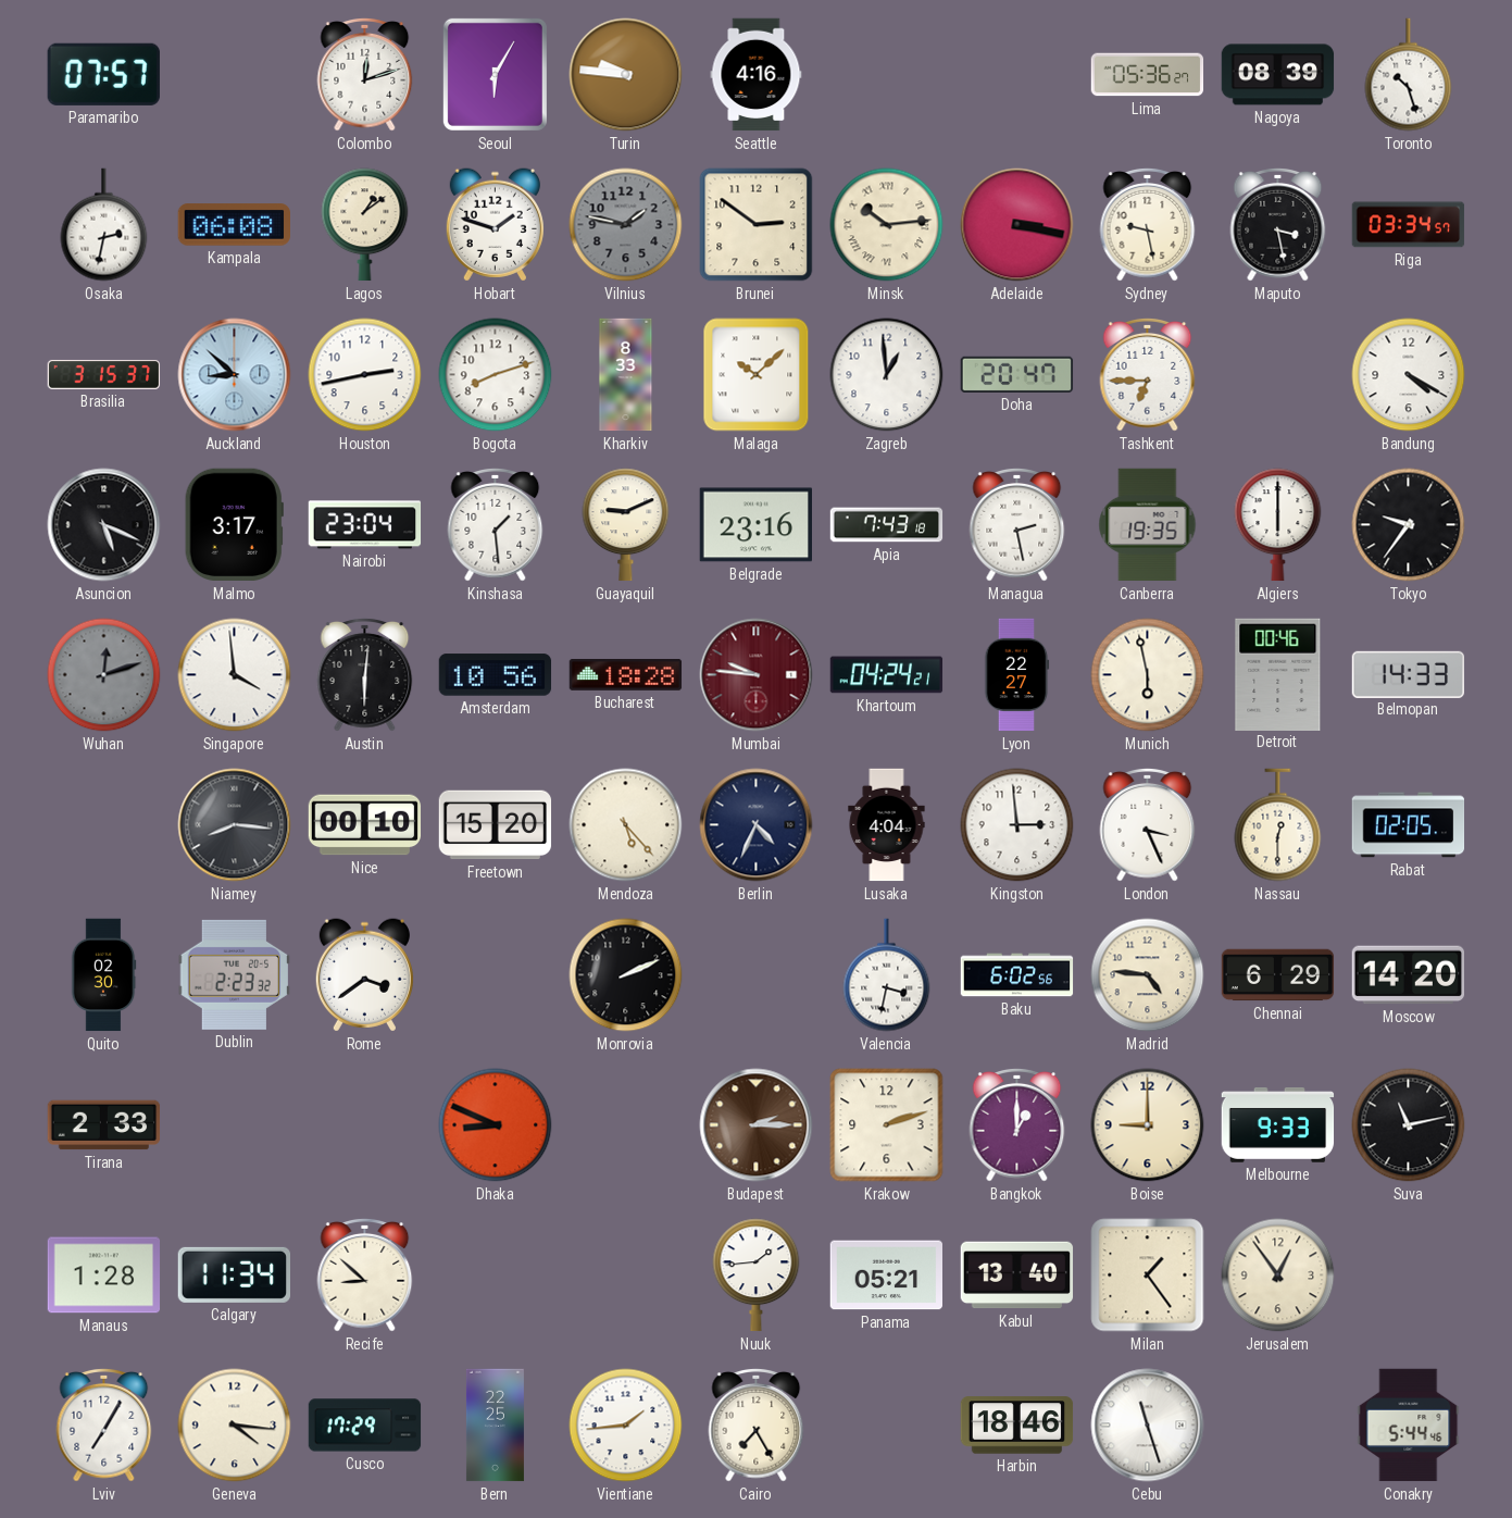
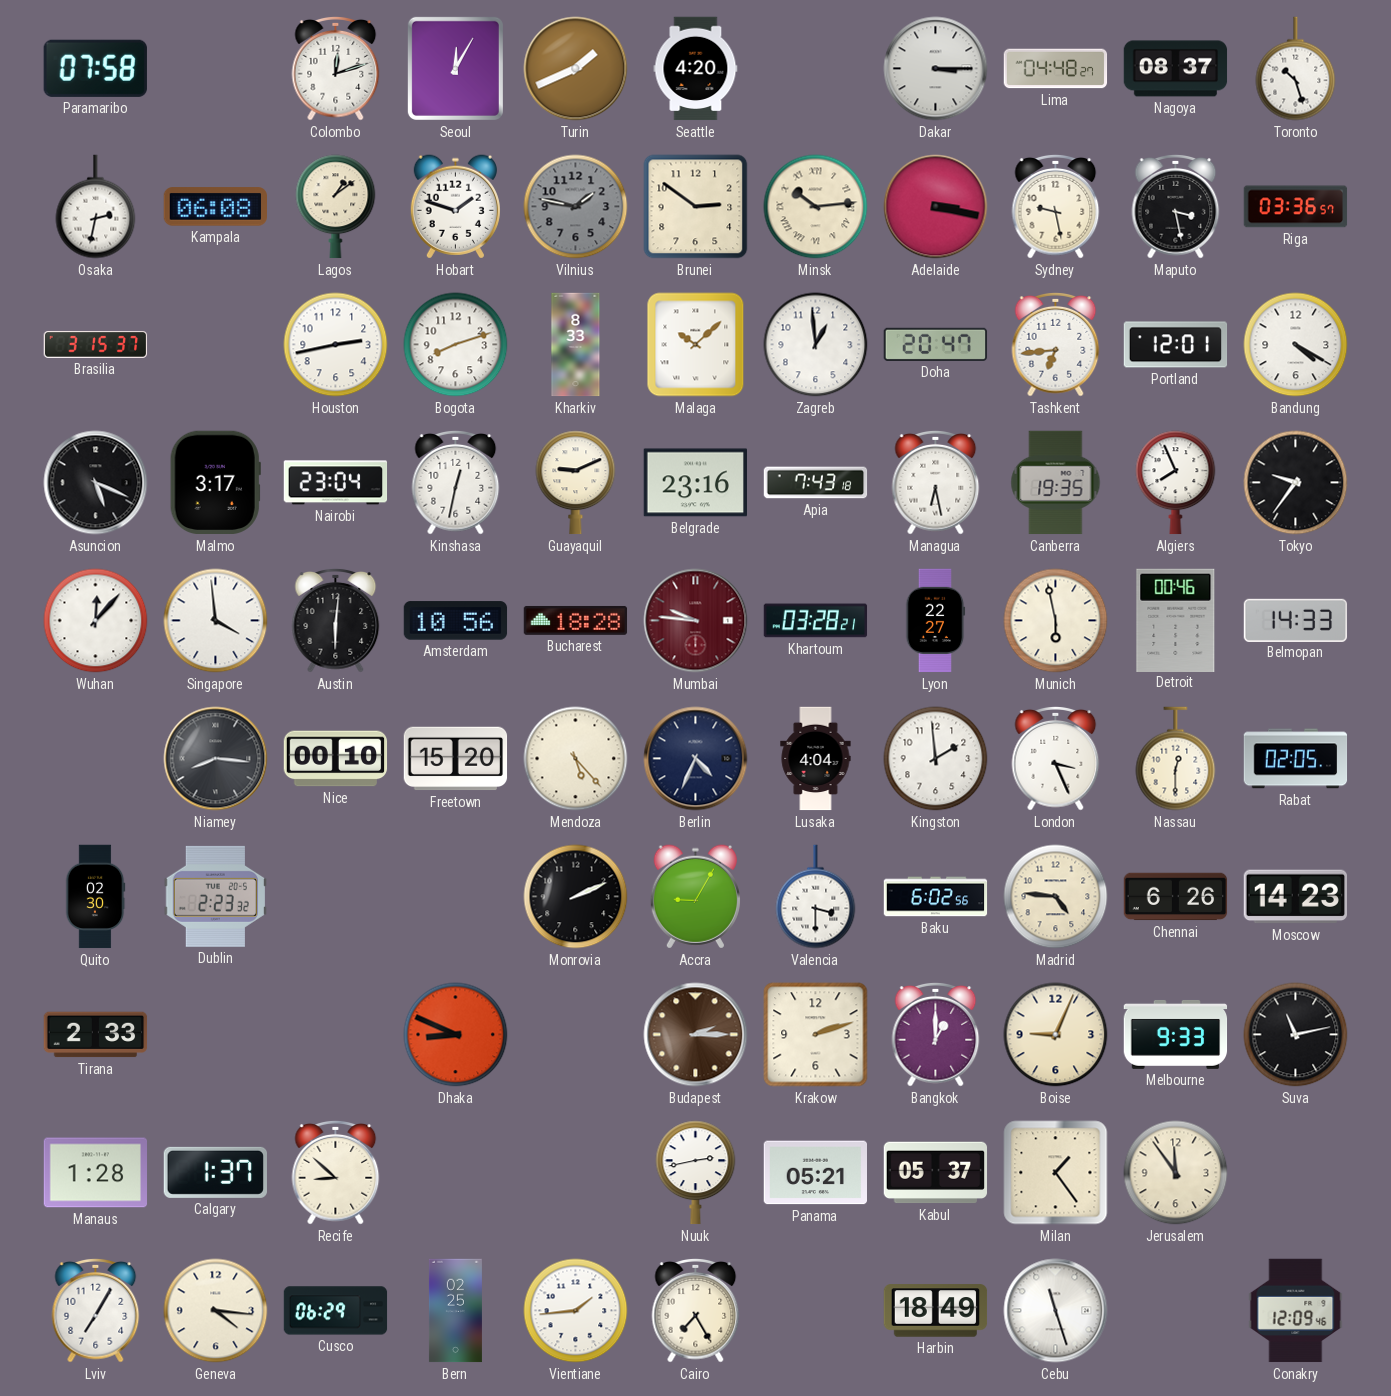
Paramaribo: 07:57 -> 07:58
Seoul: 6:05 -> 12:05
Turin: 9:46 -> 1:41
Seattle: 4:16 -> 4:20
Dakar: none -> 3:15
Lima: 05:36 -> 04:48
Nagoya: 08:39 -> 08:37
Riga: 03:34 -> 03:36
Auckland: 8:52 -> none
Tashkent: 6:45 -> 6:44
Portland: none -> 12:01
Kinshasa: 1:29 -> 12:32
Managua: 2:28 -> 6:28
Algiers: 6:00 -> 7:56
Wuhan: 12:12 -> 12:07
Wuhan dial: grey -> white
Khartoum: 04:24 -> 03:28
Kingston: 2:59 -> 1:59
Rome: 3:39 -> none
Accra: none -> 9:05
Valencia: 3:32 -> 3:30
Chennai: 6:29 -> 6:26
Moscow: 14:20 -> 14:23
Boise: 9:00 -> 9:04
Calgary: 11:34 -> 1:37
Nuuk: 1:44 -> 2:43
Kabul: 13:40 -> 05:37
Jerusalem: 12:54 -> 11:54
Cusco: 17:29 -> 06:29
Bern: 22:25 -> 02:25
Harbin: 18:46 -> 18:49
Conakry: 5:44 -> 12:09
